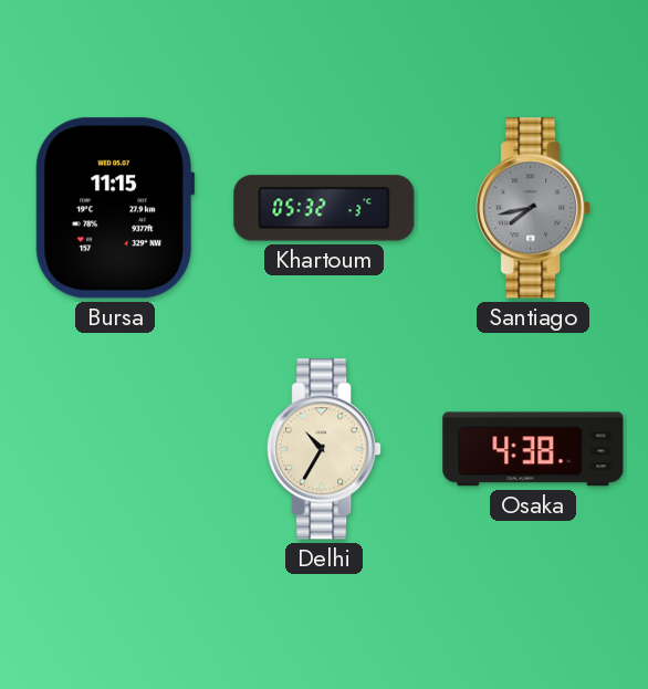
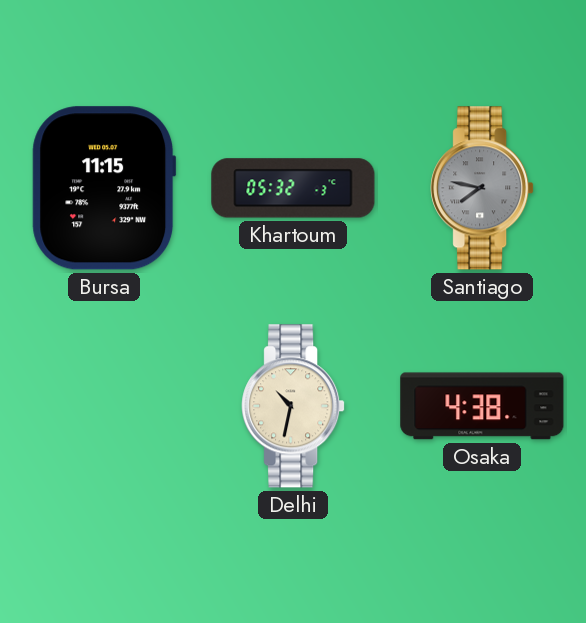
Santiago: 7:43 -> 7:47
Delhi: 10:35 -> 10:32
